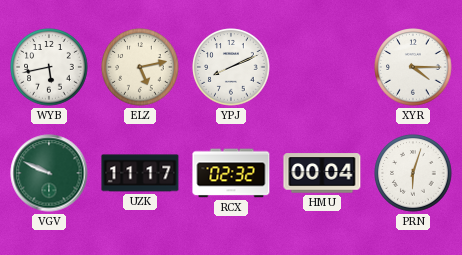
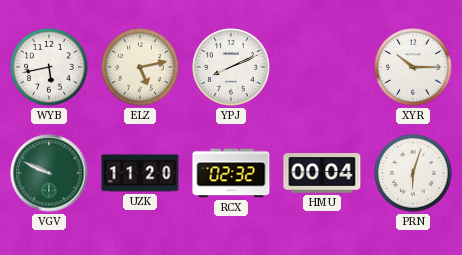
XYR: 4:15 -> 10:15
UZK: 11:17 -> 11:20
